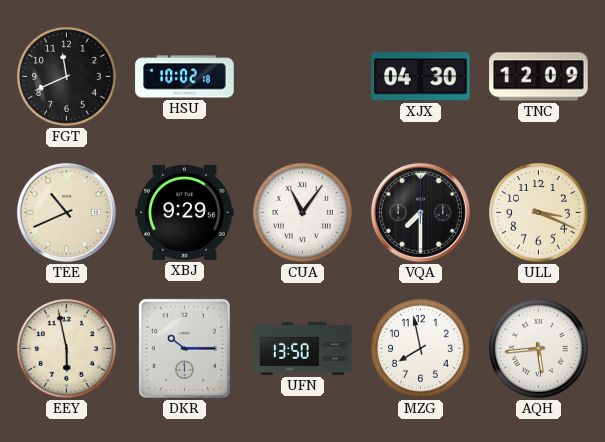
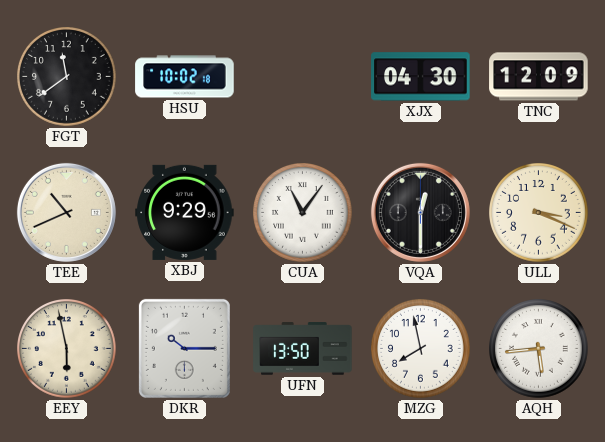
FGT: 11:41 -> 11:39
VQA: 7:30 -> 12:30
